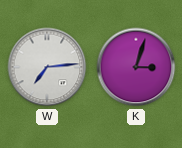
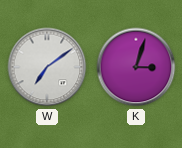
W: 7:14 -> 7:09
